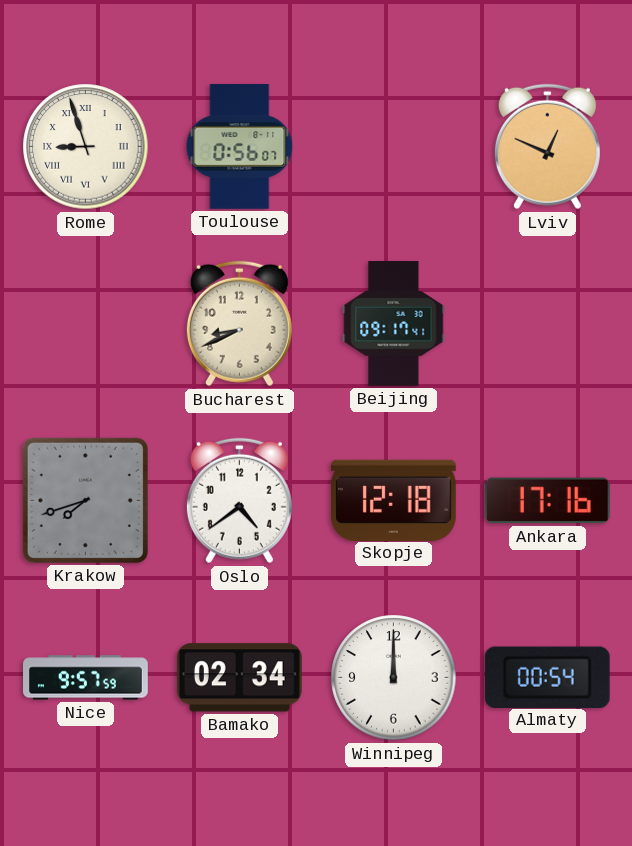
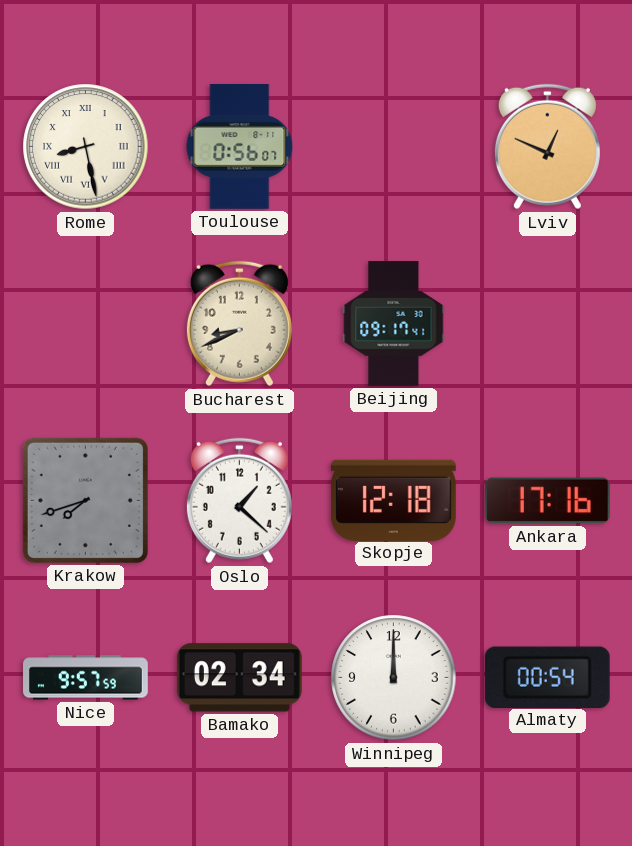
Rome: 8:57 -> 8:28
Oslo: 4:39 -> 1:22
